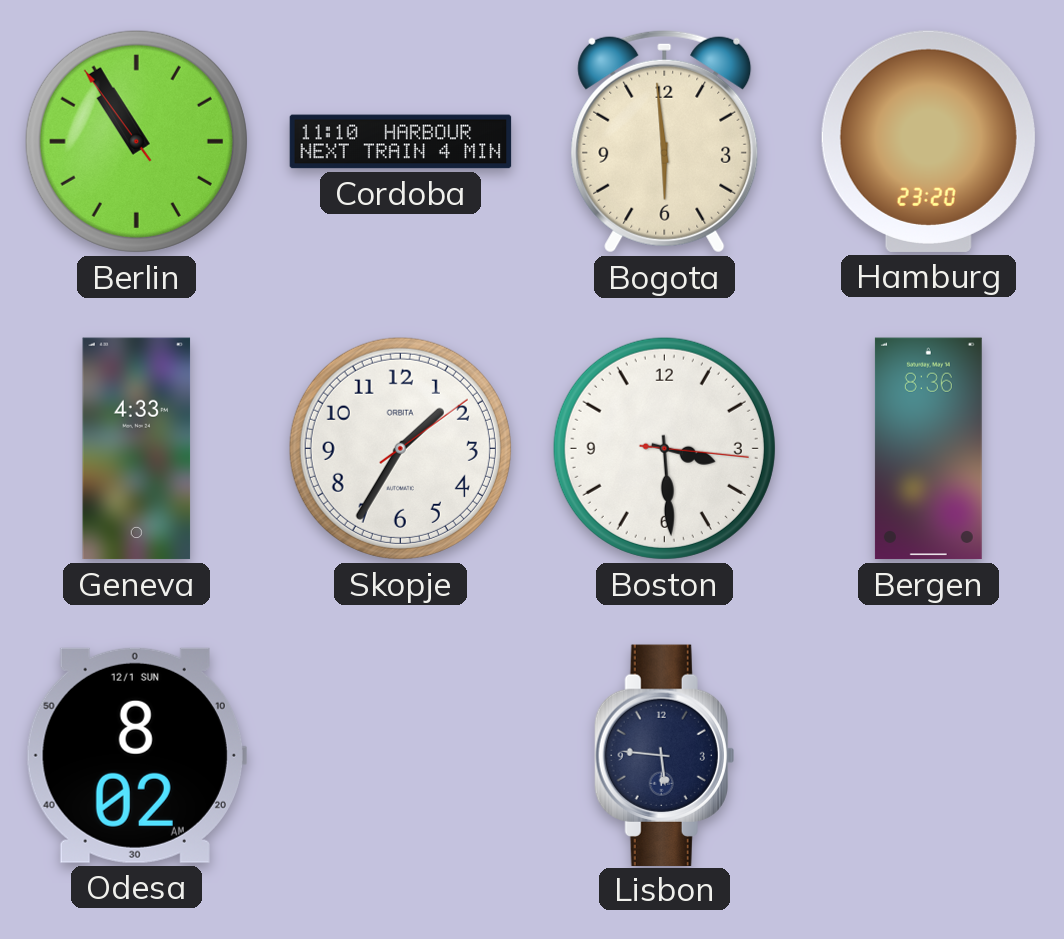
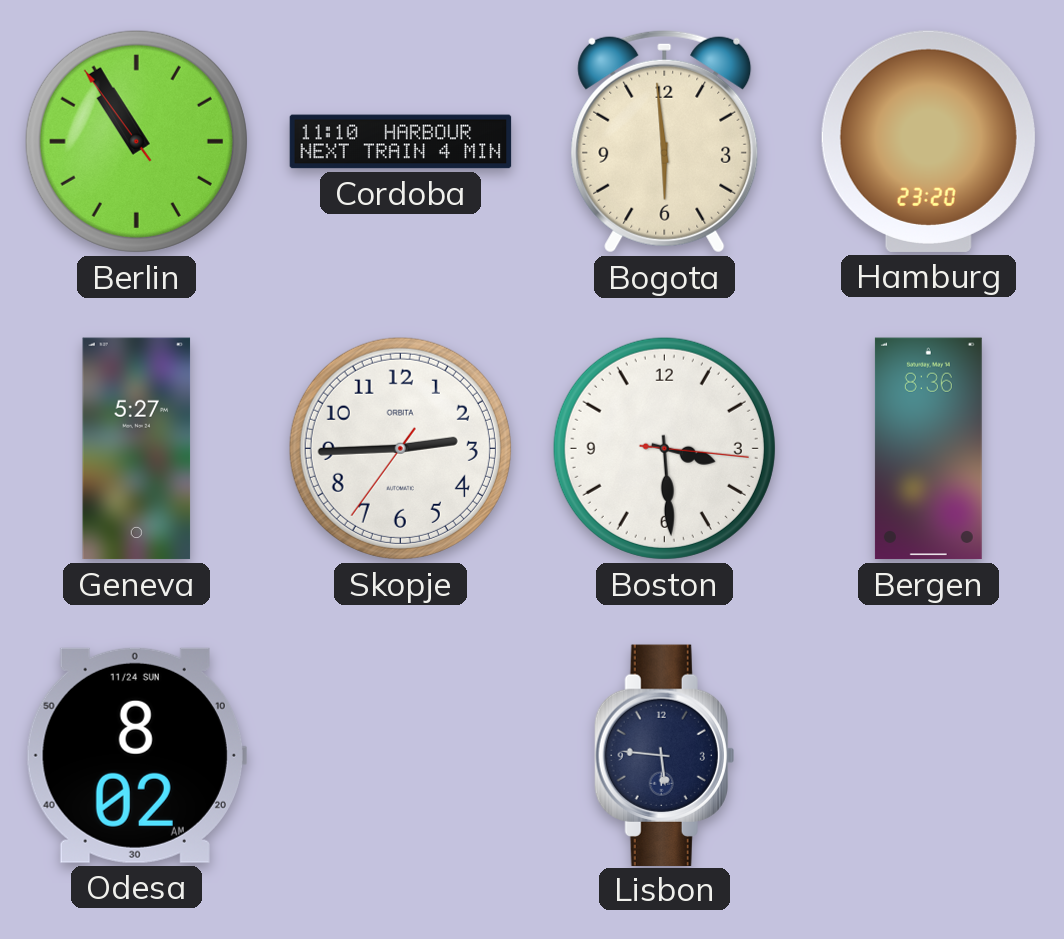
Geneva: 4:33 -> 5:27
Skopje: 1:35 -> 2:44
Odesa date: 12/1 SUN -> 11/24 SUN
